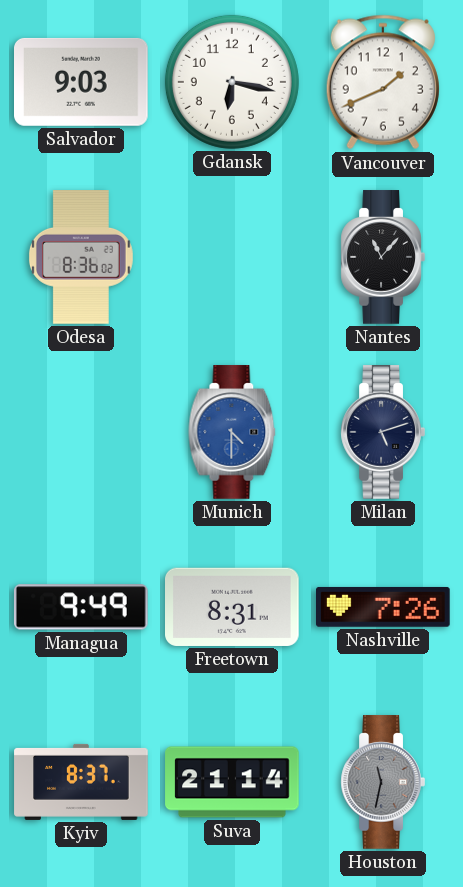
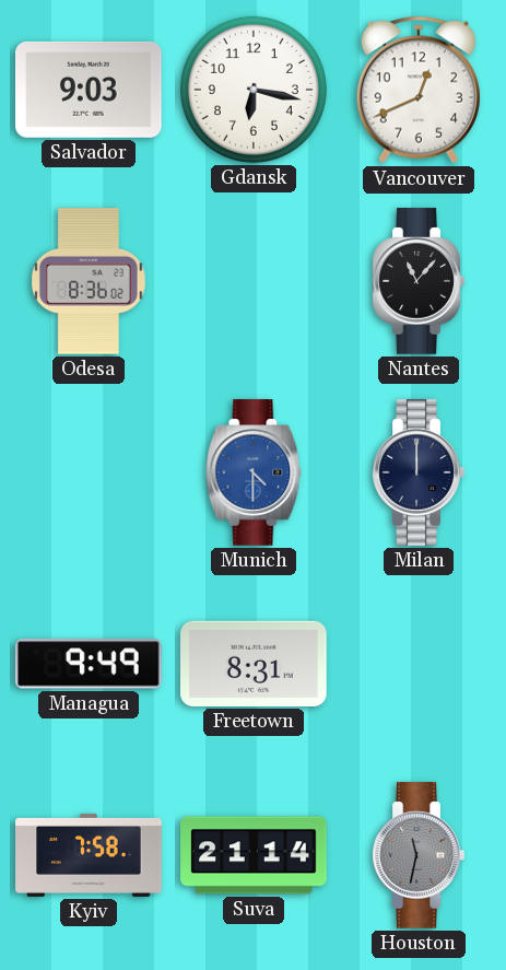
Vancouver: 1:41 -> 12:41
Milan: 5:12 -> 12:00
Nashville: 7:26 -> none
Kyiv: 8:37 -> 7:58
